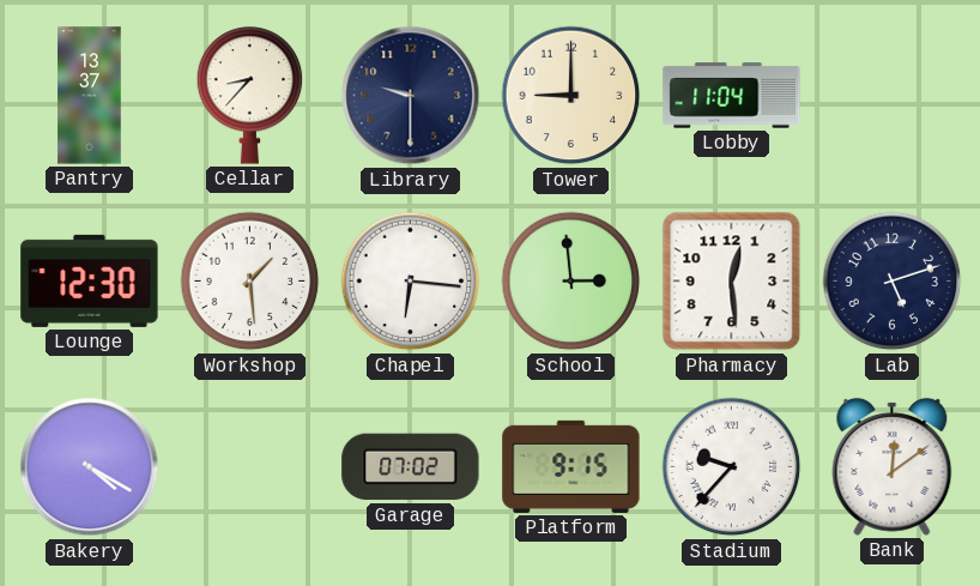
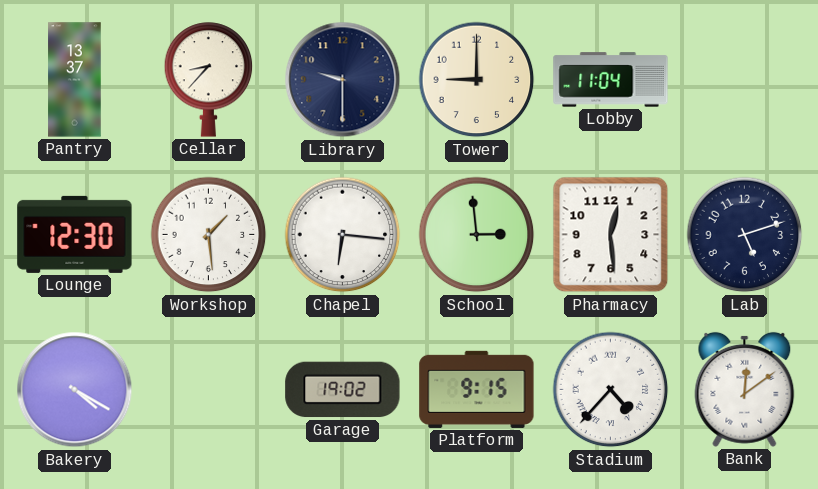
Garage: 07:02 -> 19:02
Stadium: 9:37 -> 4:37
